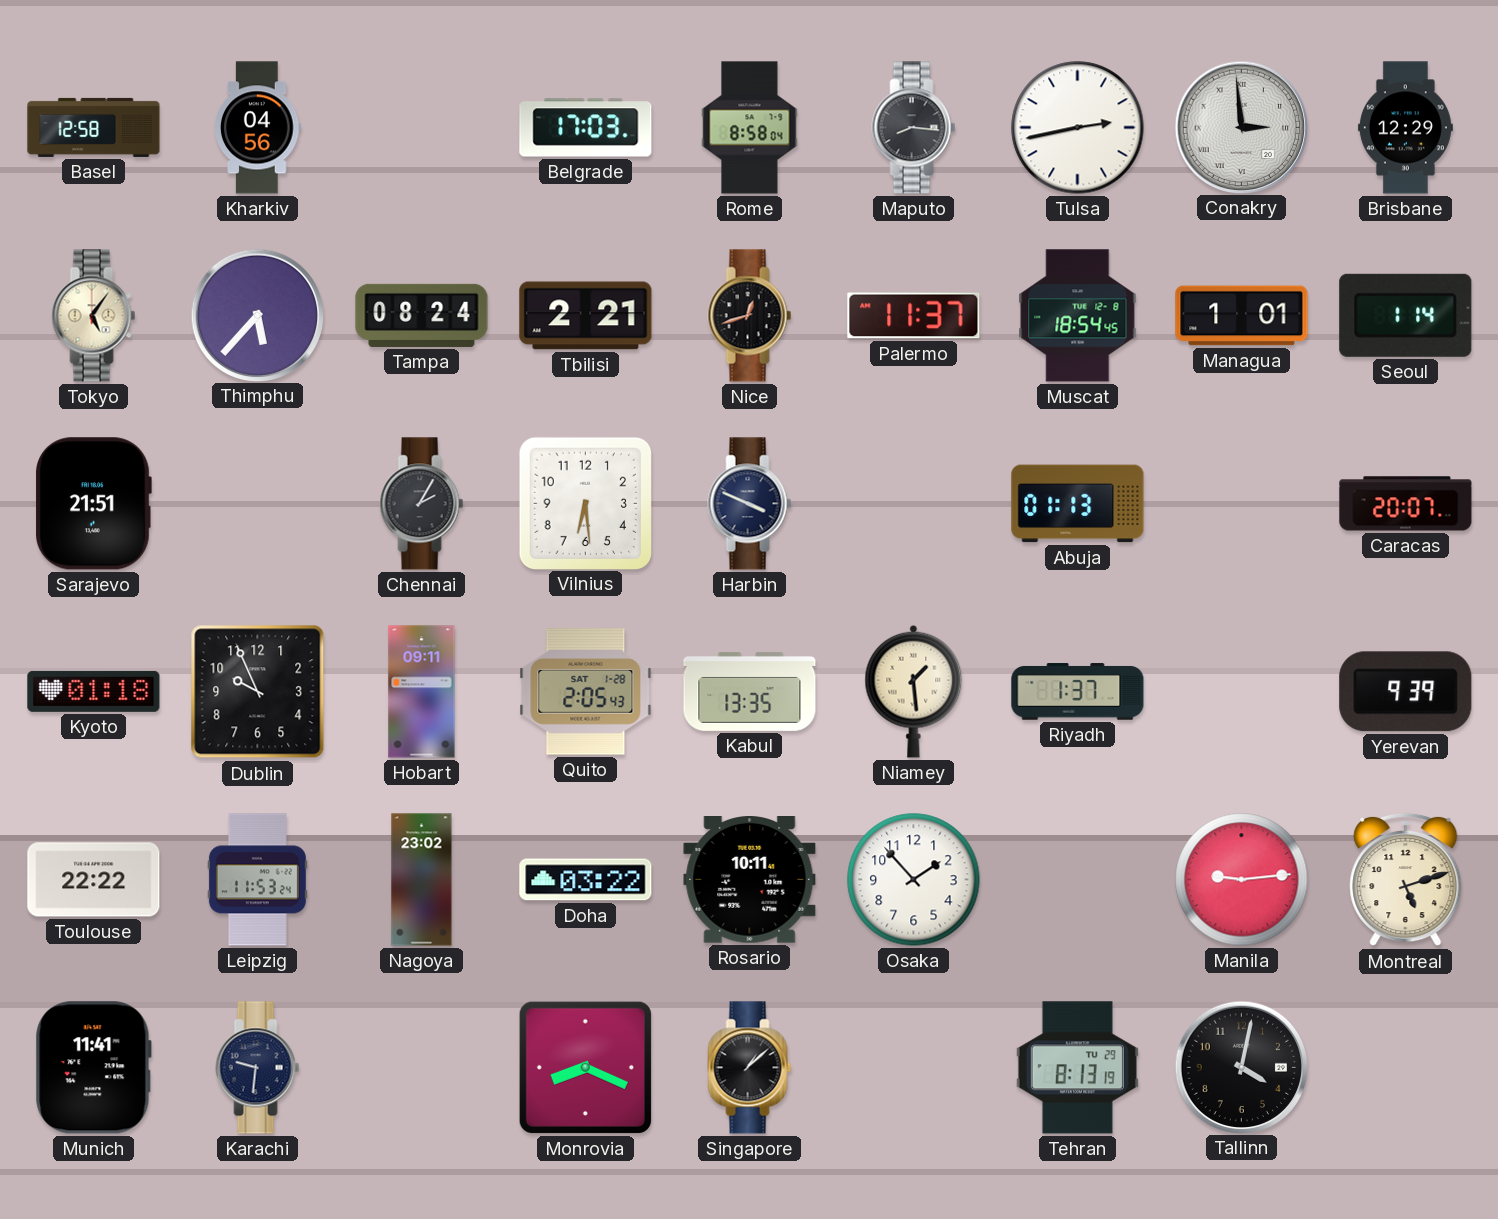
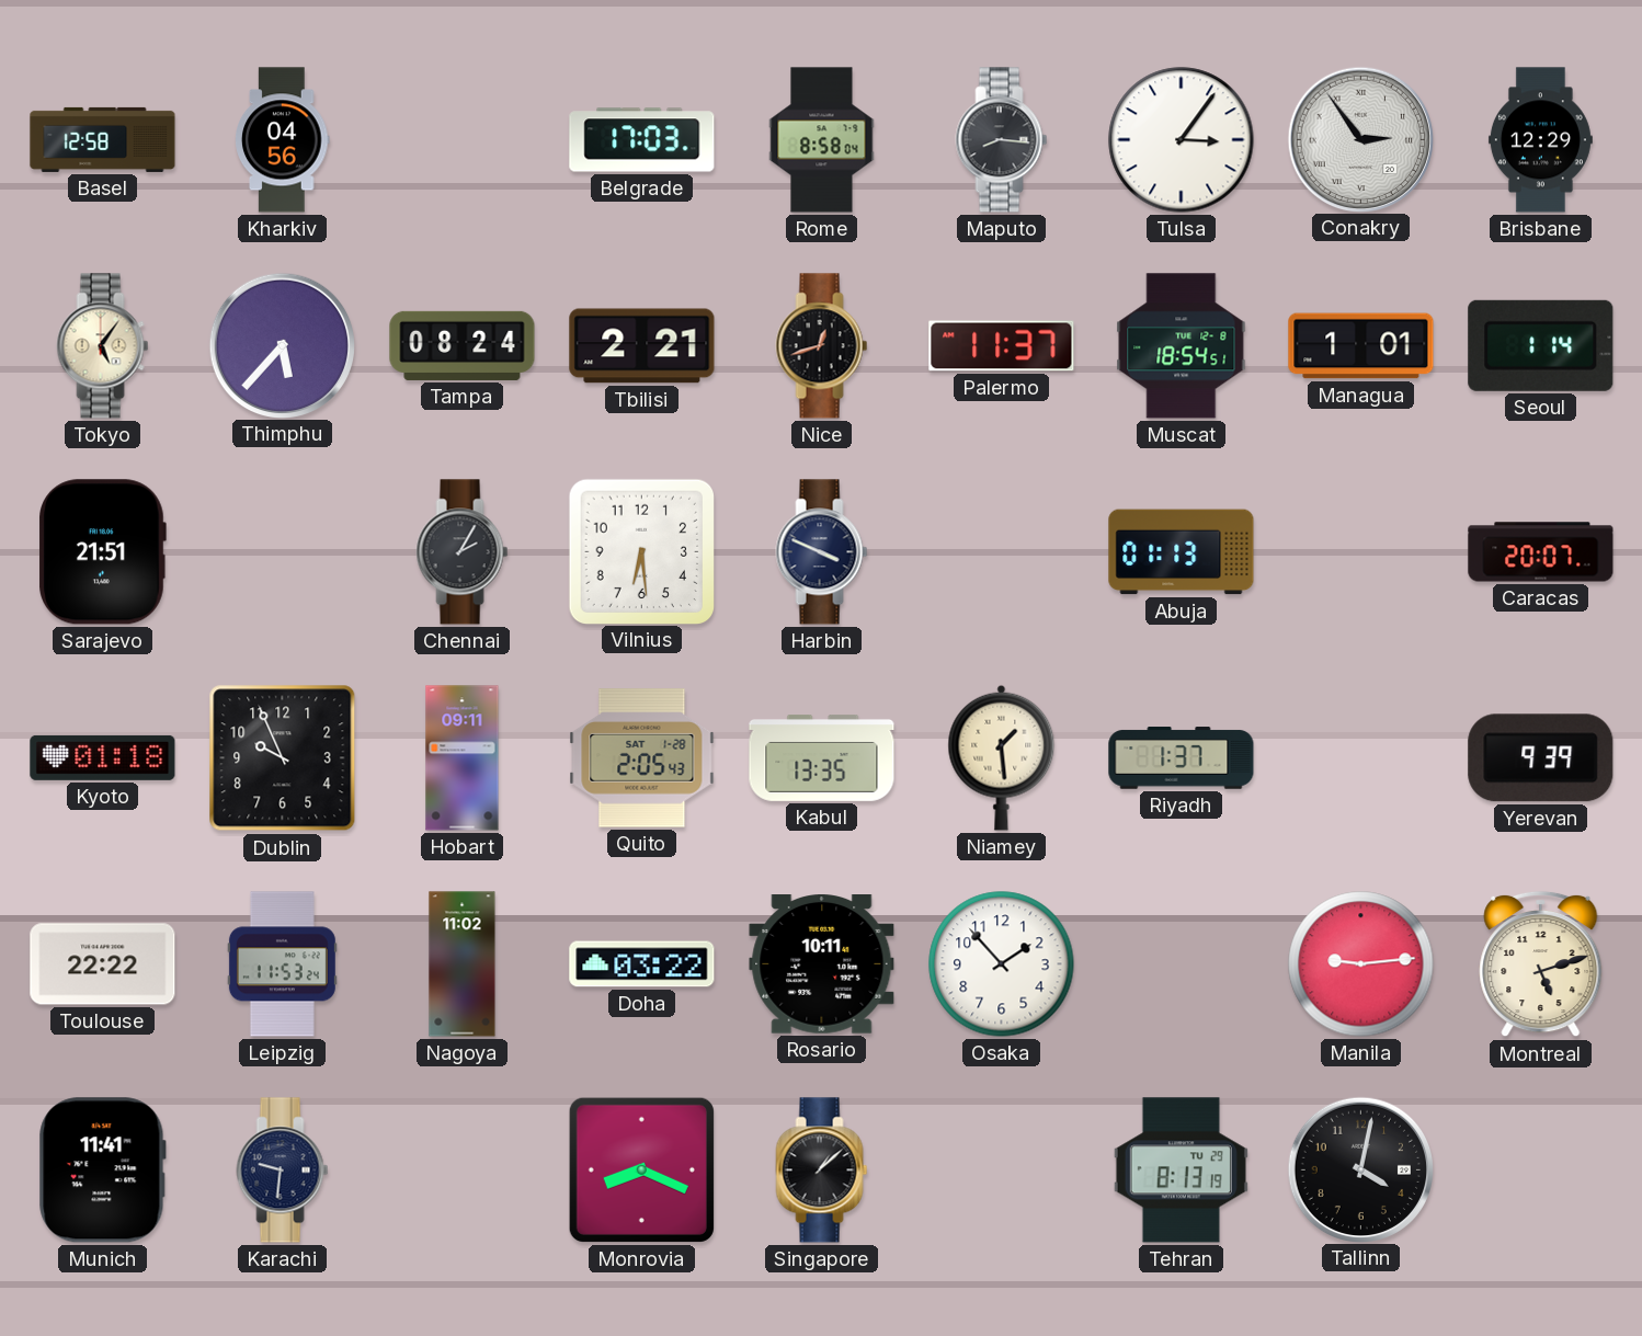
Tulsa: 2:43 -> 3:06
Conakry: 2:59 -> 2:54
Muscat: 18:54:45 -> 18:54:51
Nagoya: 23:02 -> 11:02
